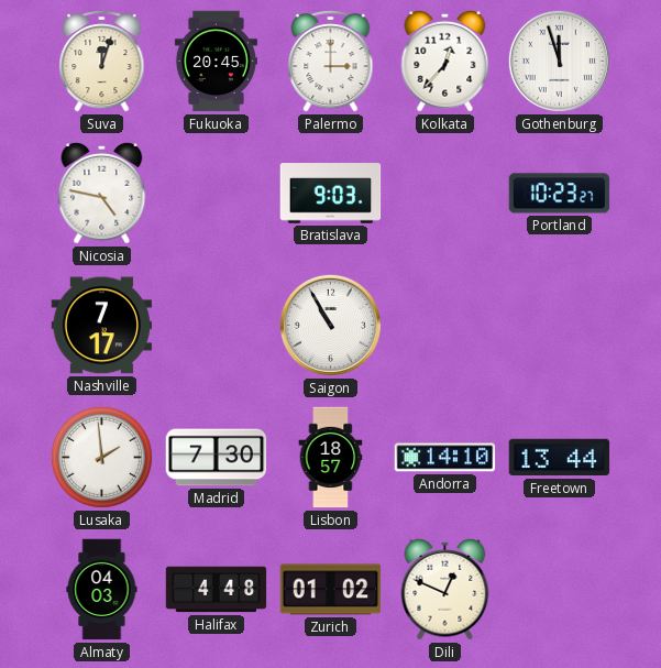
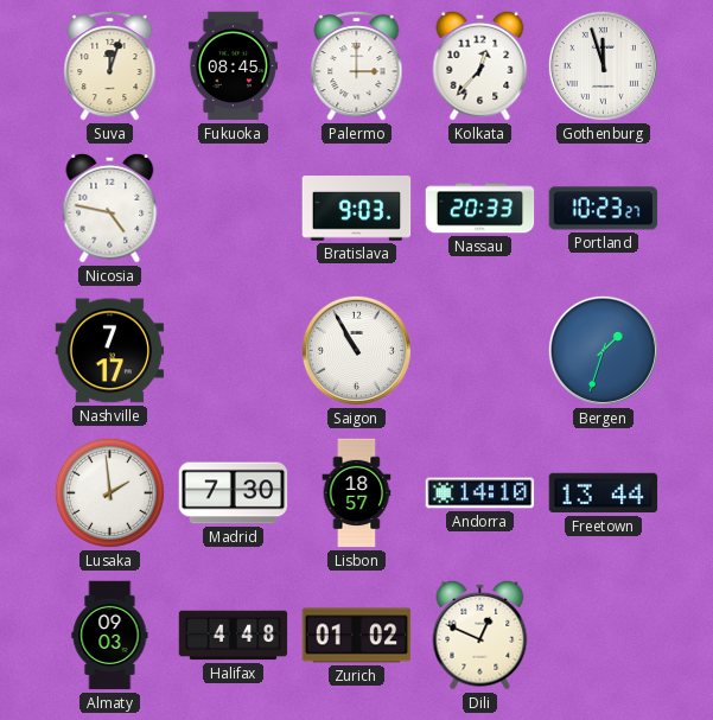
Fukuoka: 20:45 -> 08:45
Nassau: none -> 20:33
Bergen: none -> 1:33
Almaty: 04:03 -> 09:03
